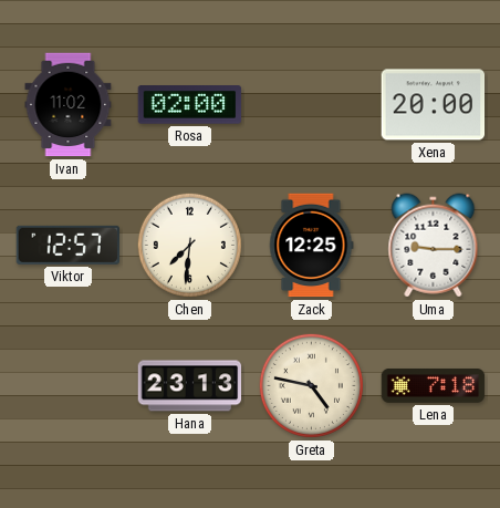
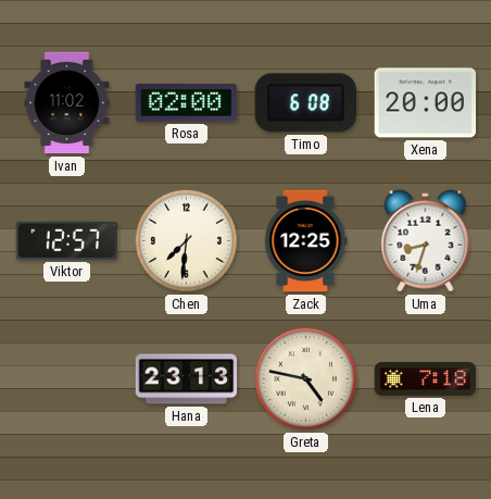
Timo: none -> 6:08
Uma: 9:15 -> 8:33
